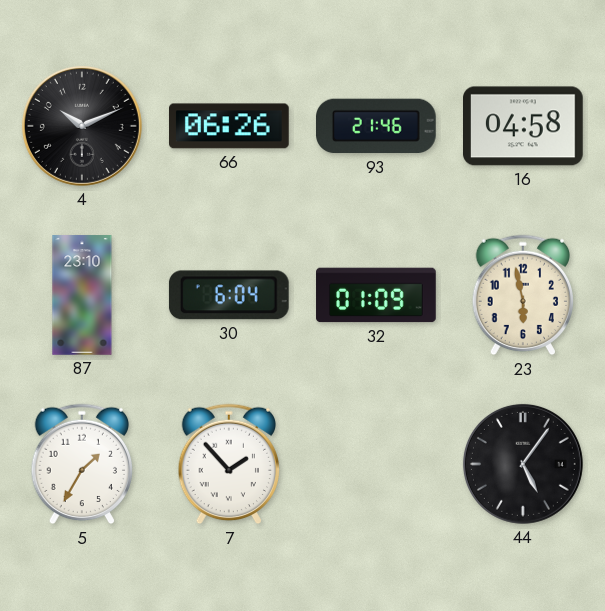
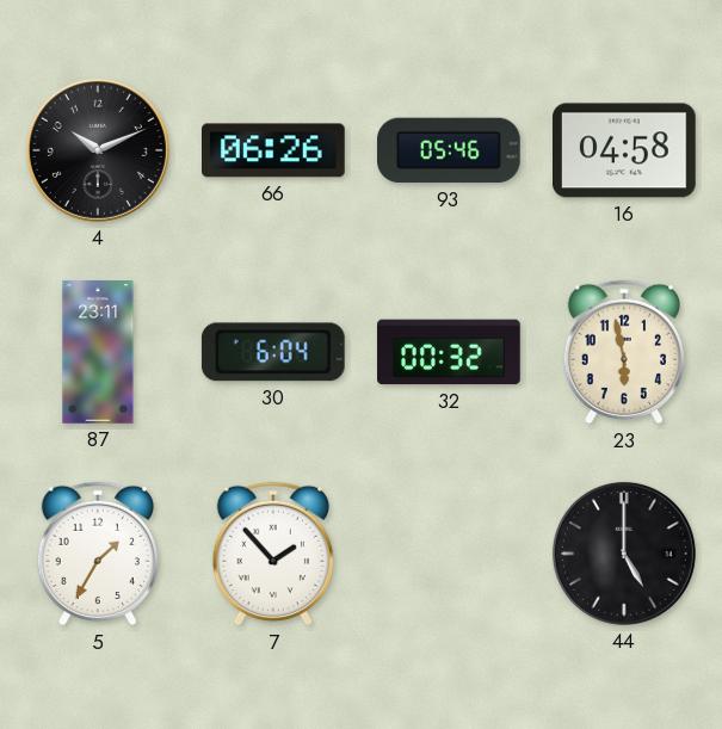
93: 21:46 -> 05:46
87: 23:10 -> 23:11
32: 01:09 -> 00:32
44: 5:06 -> 5:00
